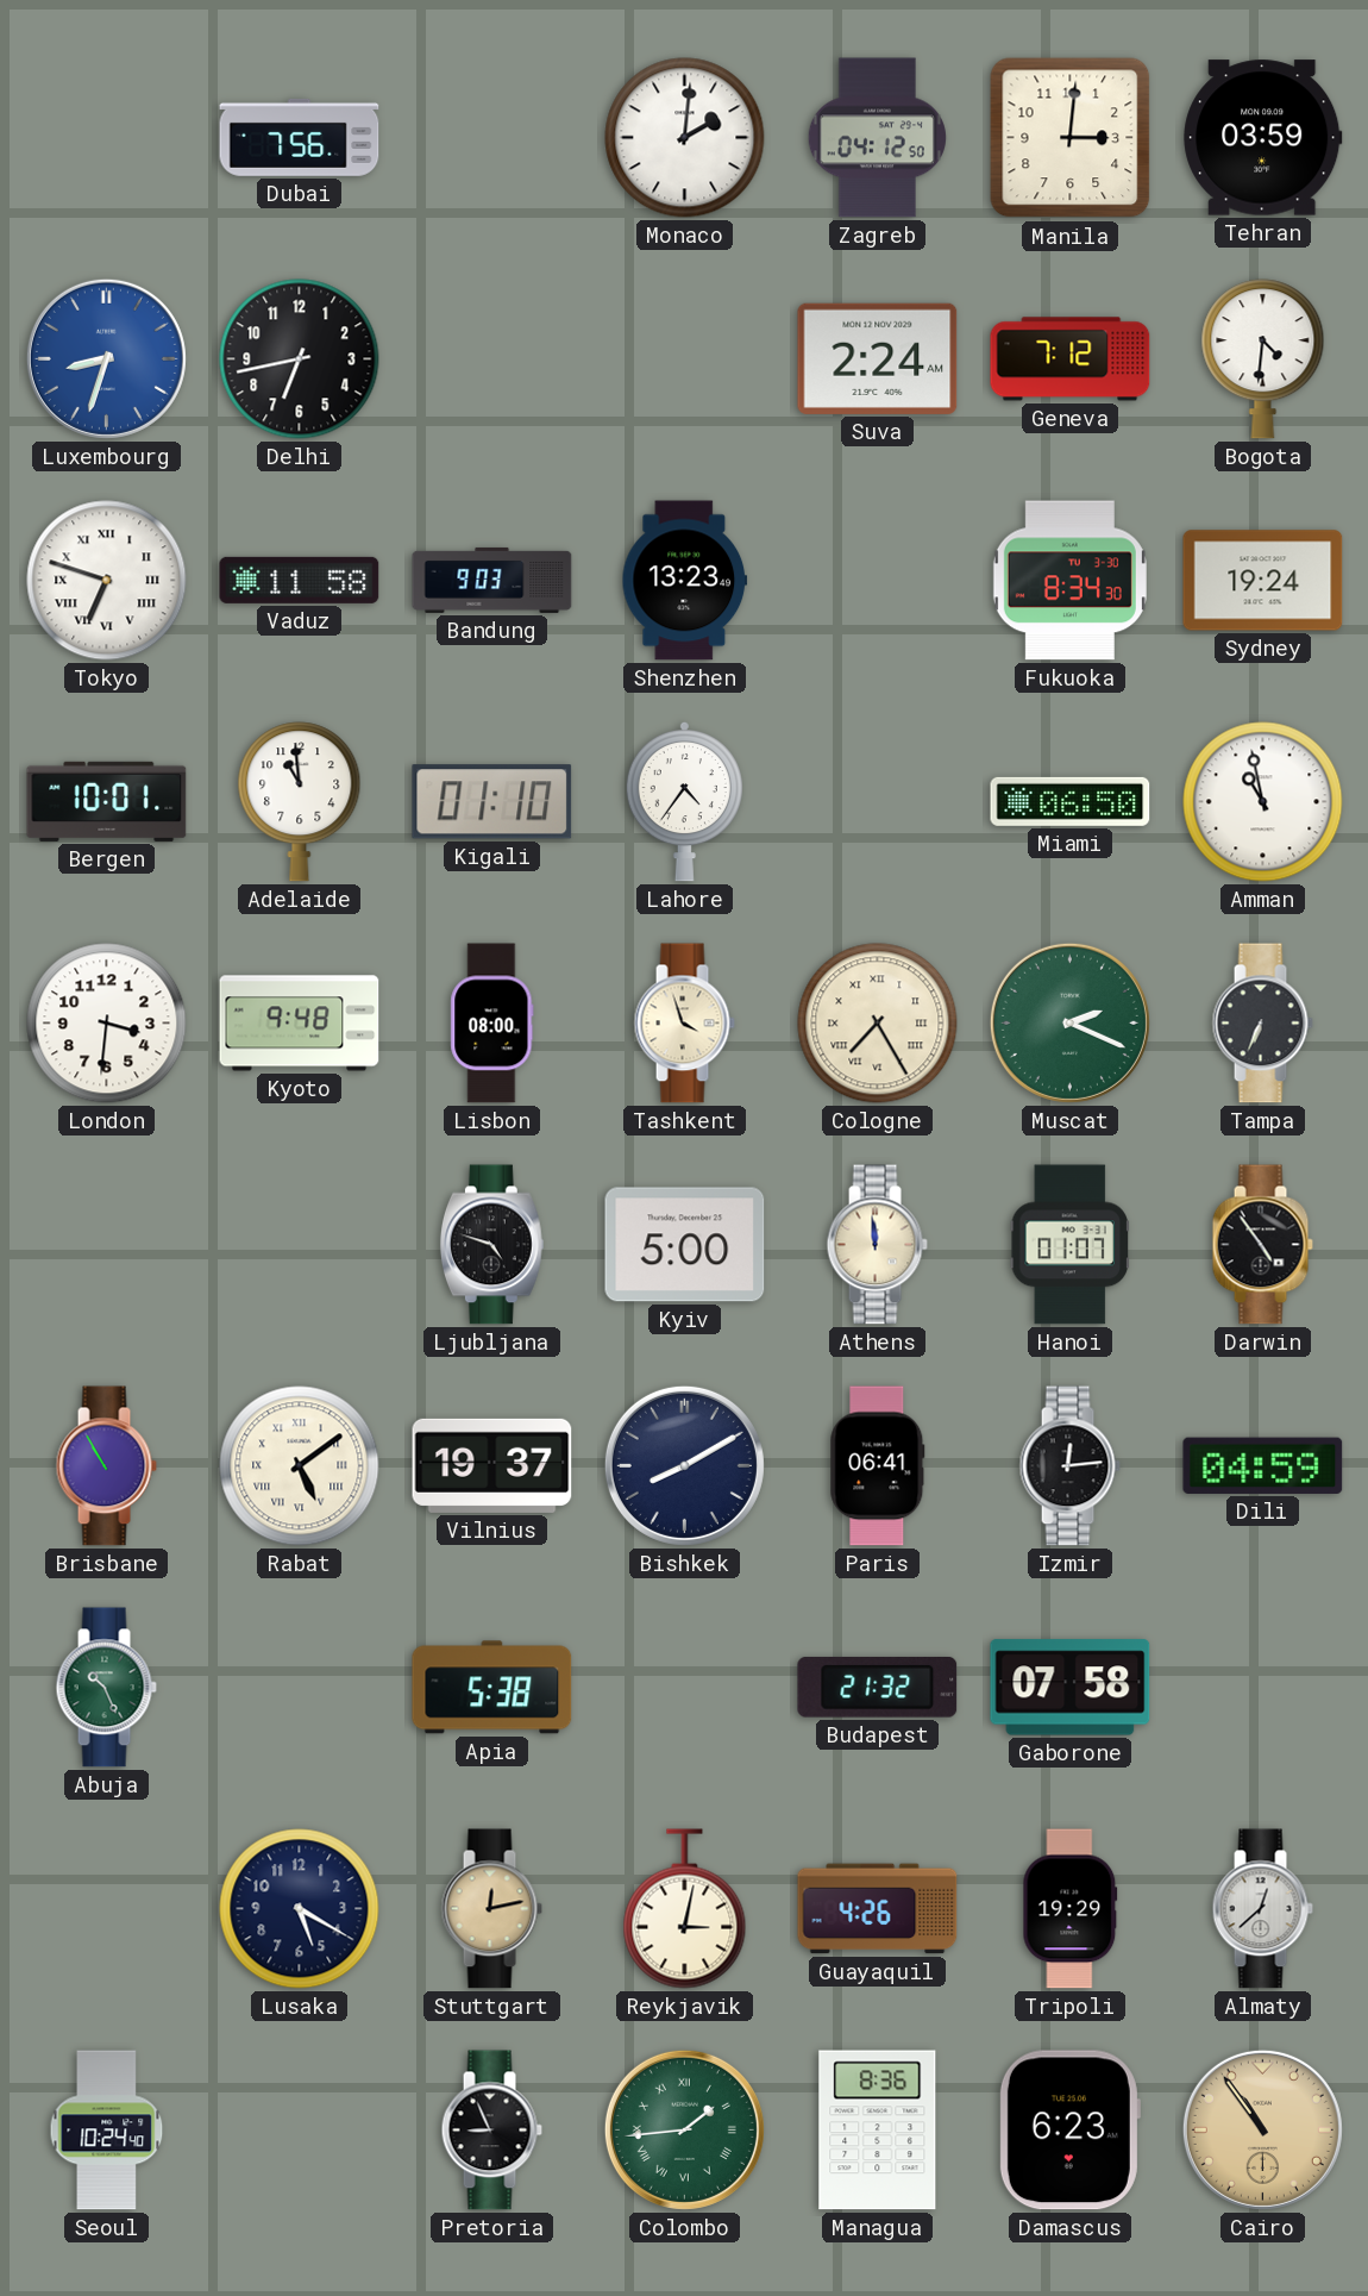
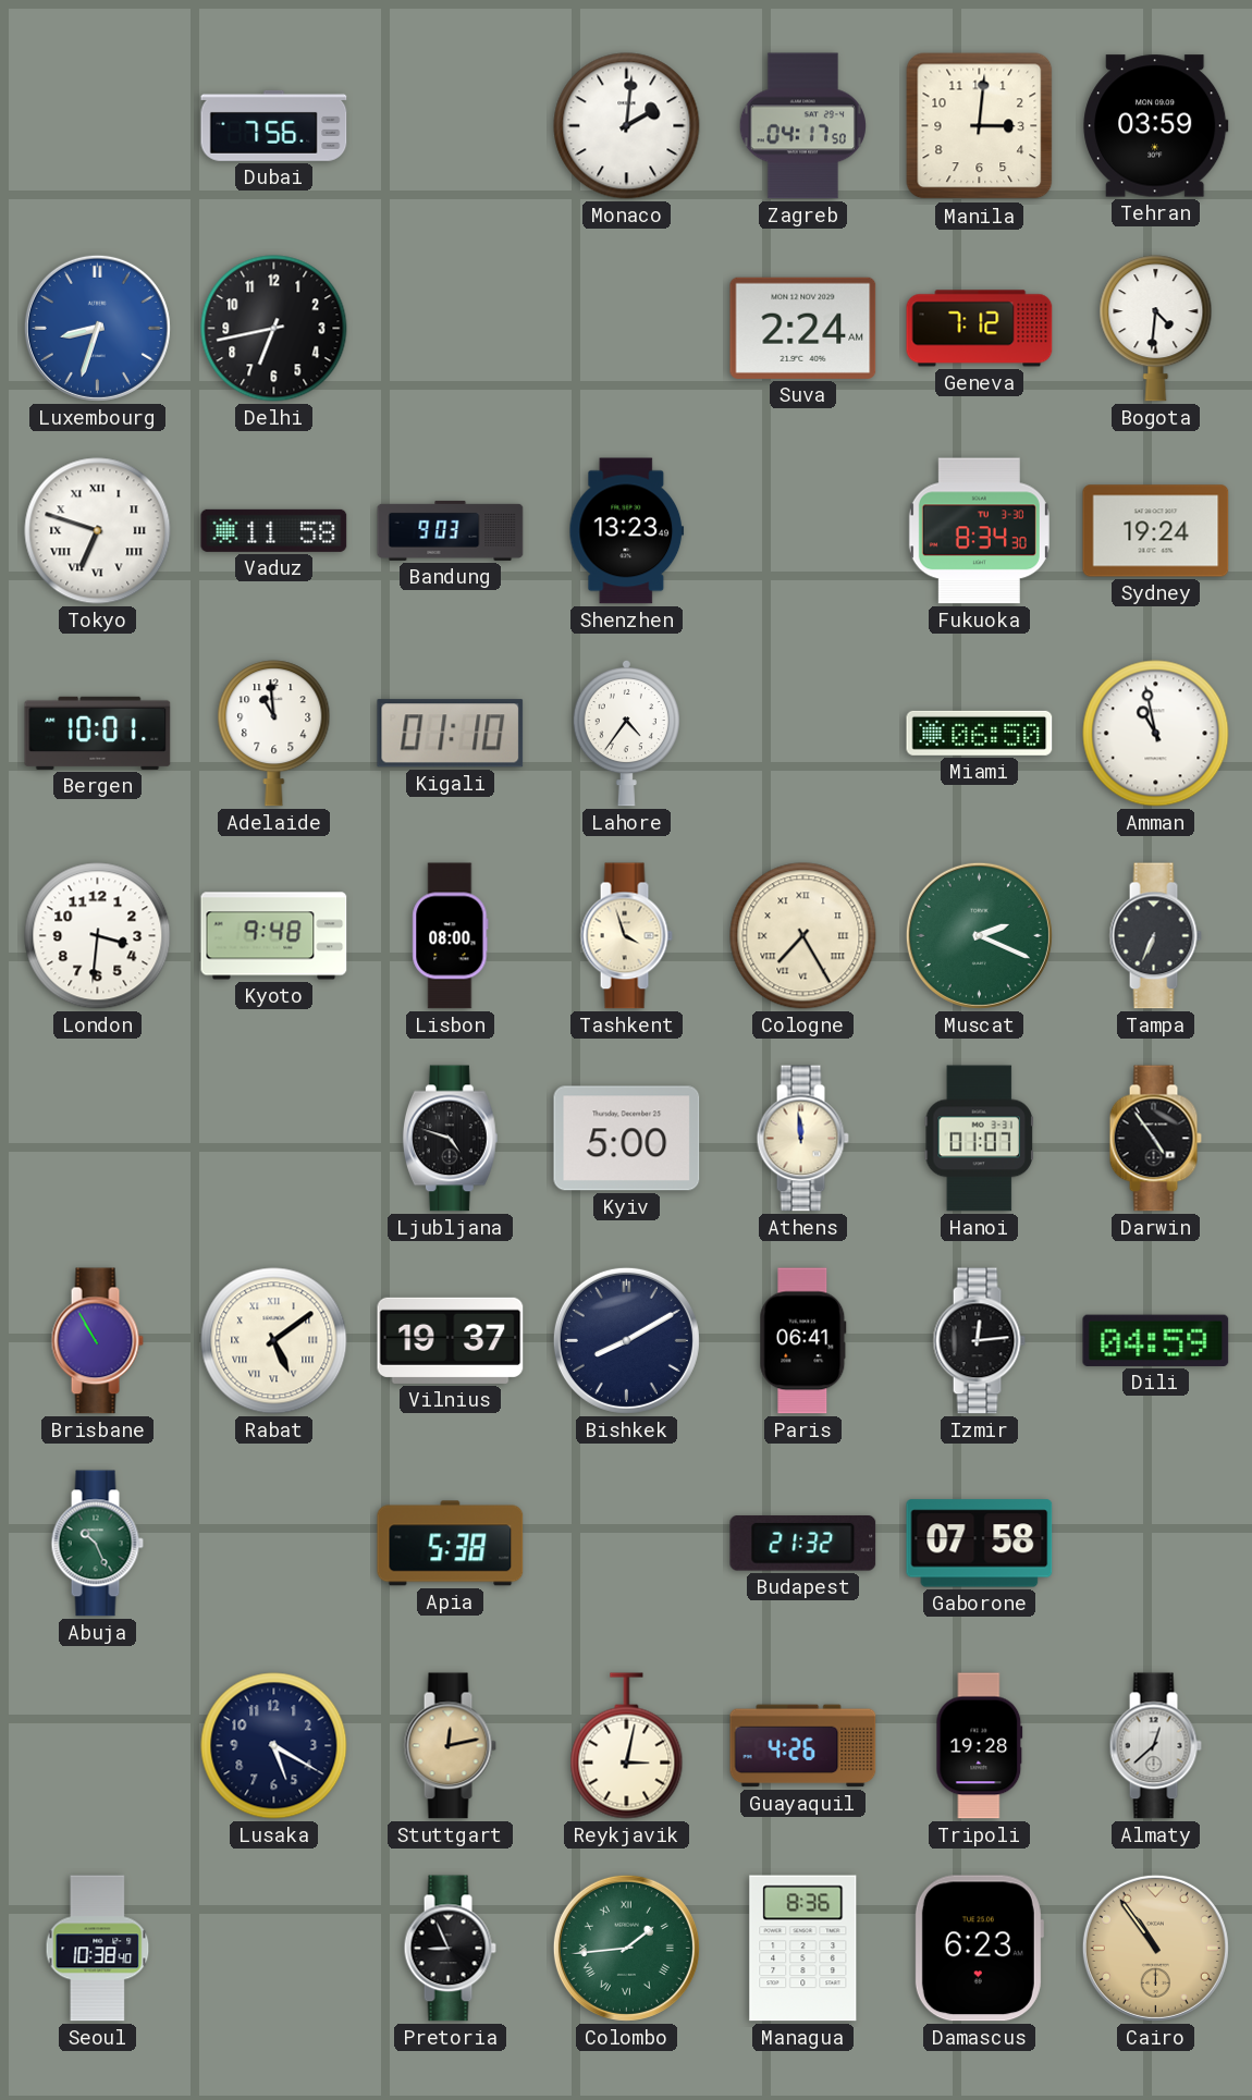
Zagreb: 04:12 -> 04:17
Tripoli: 19:29 -> 19:28
Seoul: 10:24 -> 10:38
